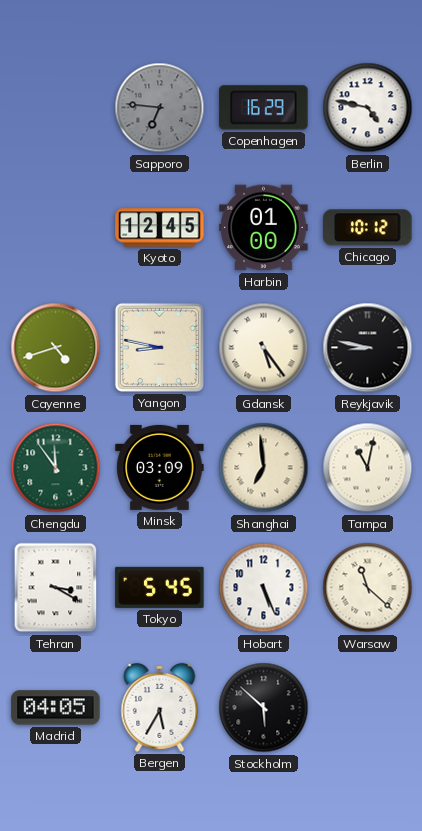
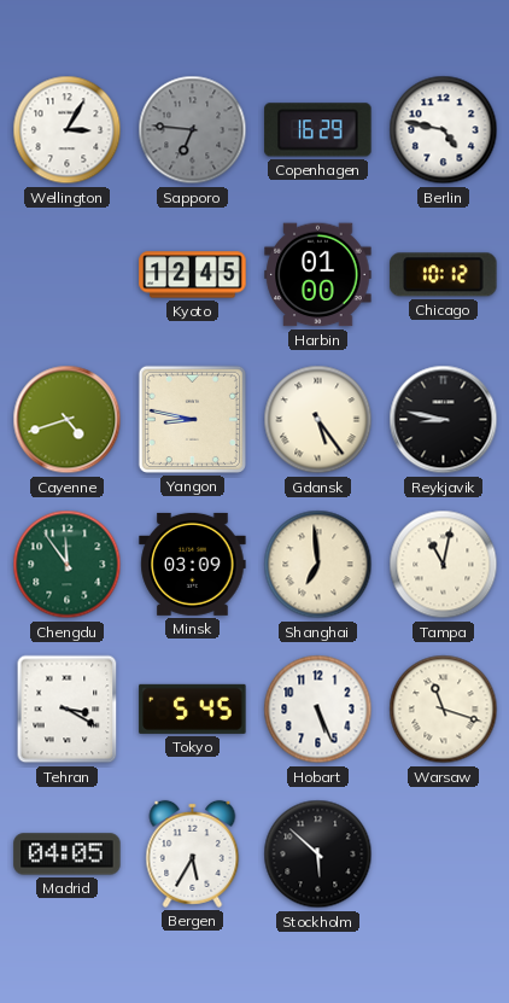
Wellington: none -> 3:05
Warsaw: 11:22 -> 11:18
